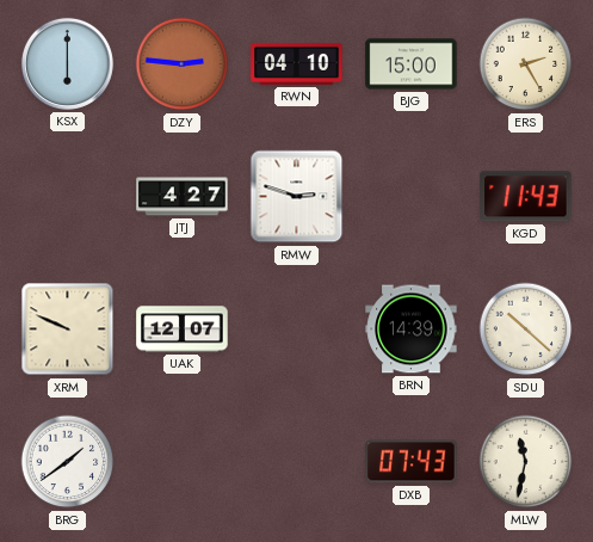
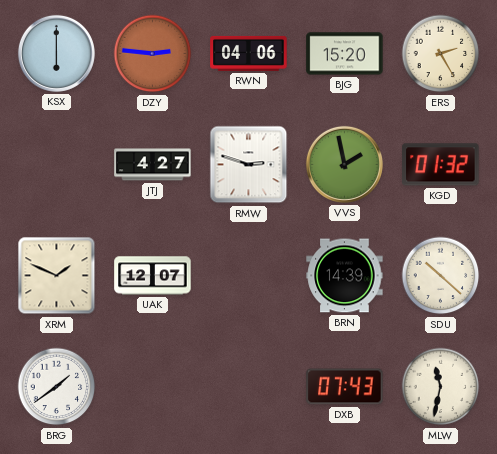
RWN: 04:10 -> 04:06
BJG: 15:00 -> 15:20
VVS: none -> 1:58
KGD: 11:43 -> 01:32
XRM: 9:49 -> 1:49
